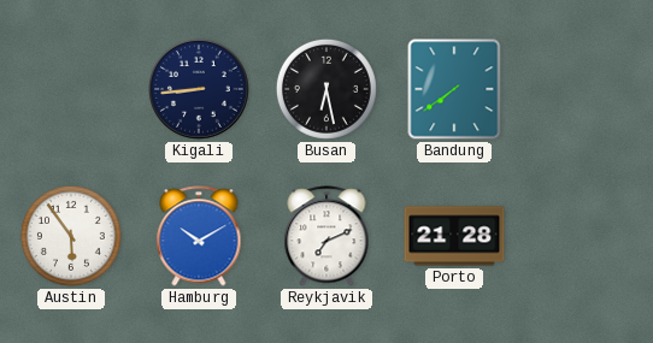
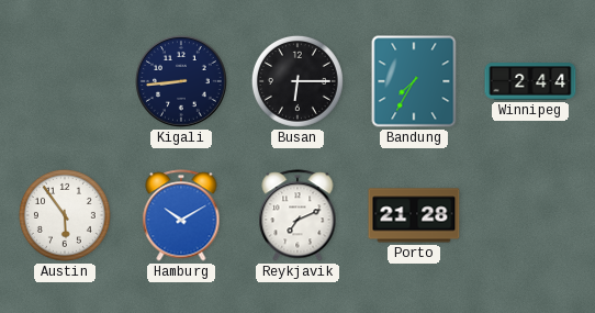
Busan: 6:28 -> 6:15
Bandung: 7:39 -> 7:35
Winnipeg: none -> 2:44
